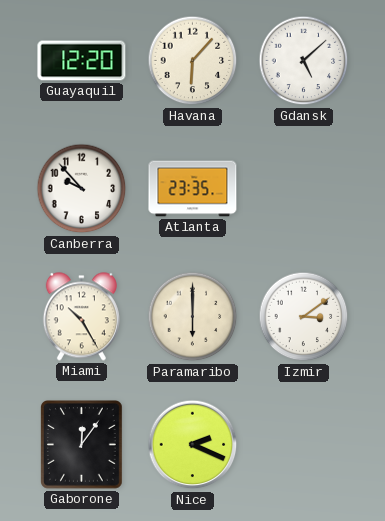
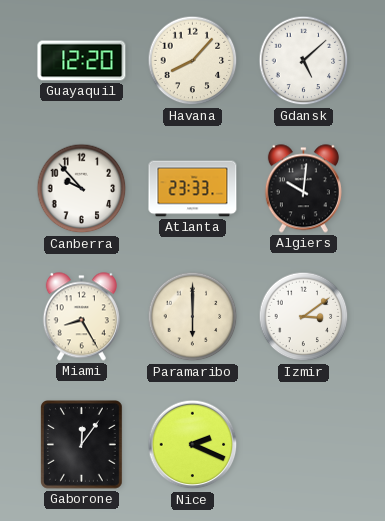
Havana: 6:07 -> 8:07
Atlanta: 23:35 -> 23:33
Algiers: none -> 10:01
Miami: 10:25 -> 8:25
